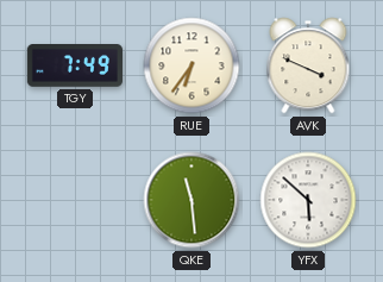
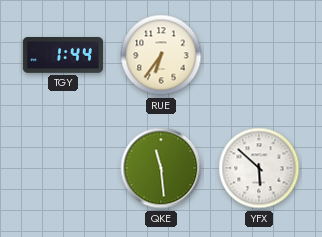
TGY: 7:49 -> 1:44
AVK: 3:49 -> none
